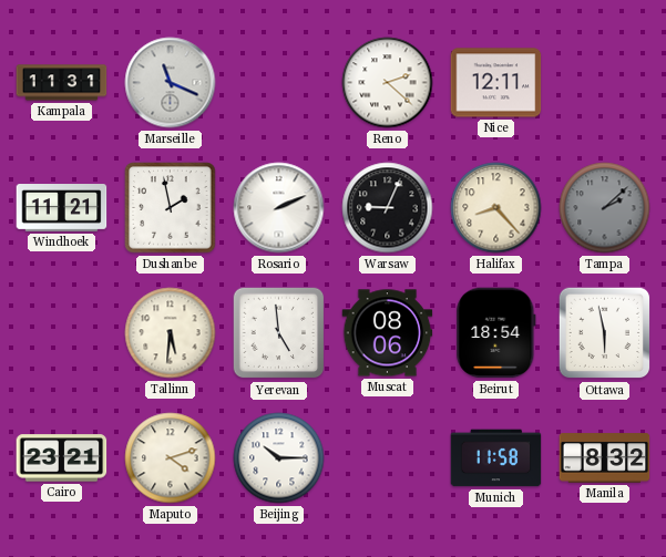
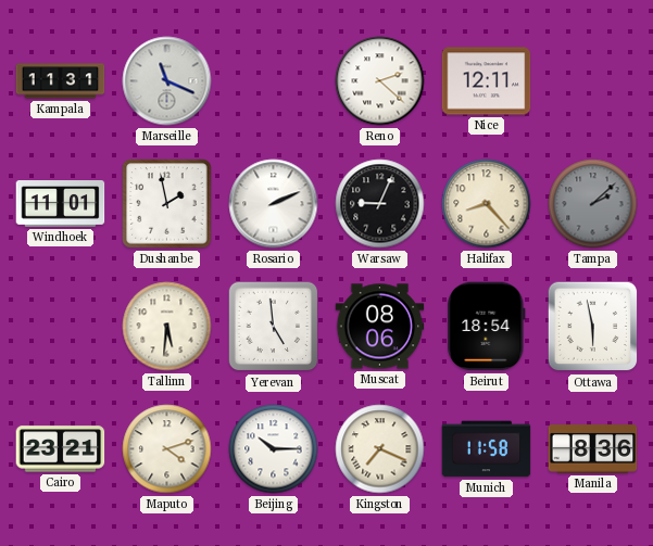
Windhoek: 11:21 -> 11:01
Kingston: none -> 7:19
Manila: 8:32 -> 8:36
